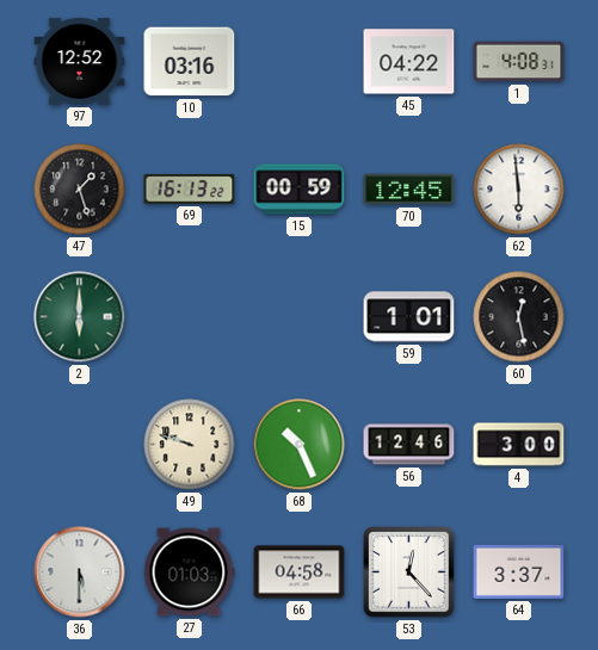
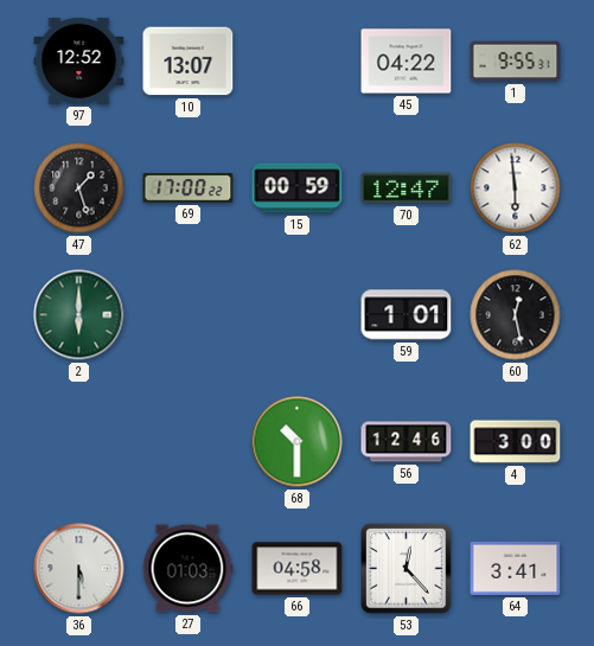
10: 03:16 -> 13:07
1: 4:08 -> 9:55
69: 16:13 -> 17:00
70: 12:45 -> 12:47
49: 9:48 -> none
68: 10:26 -> 10:30
64: 3:37 -> 3:41
